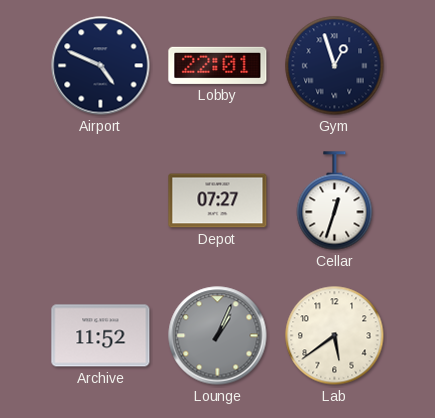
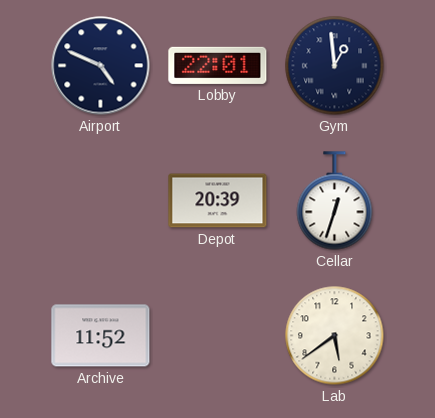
Gym: 12:57 -> 12:59
Depot: 07:27 -> 20:39
Lounge: 1:04 -> none
